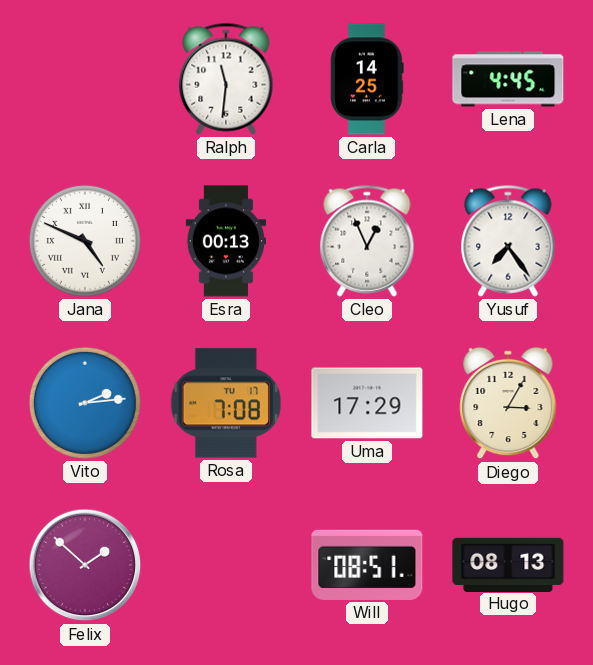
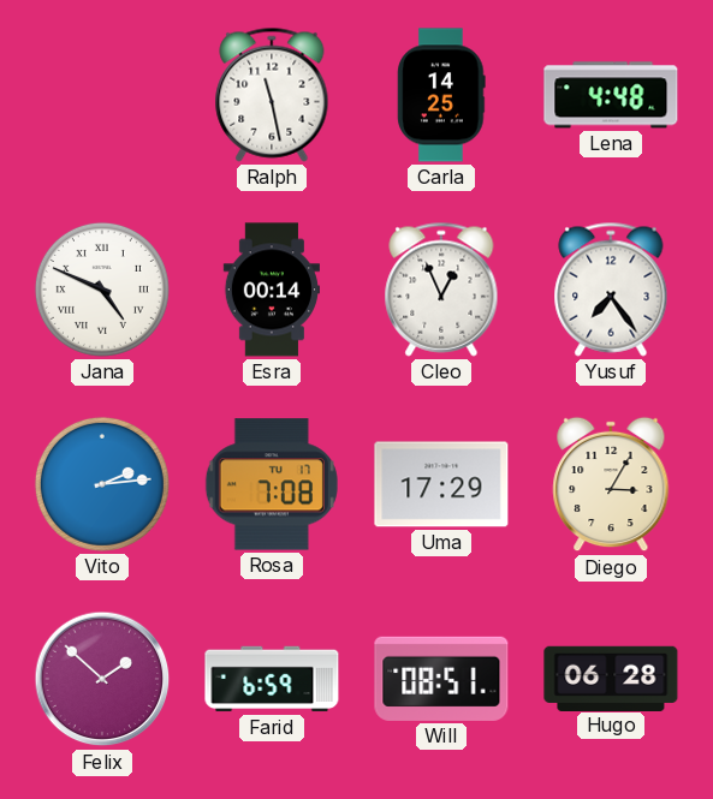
Ralph: 11:31 -> 11:28
Lena: 4:45 -> 4:48
Esra: 00:13 -> 00:14
Farid: none -> 6:59
Hugo: 08:13 -> 06:28
